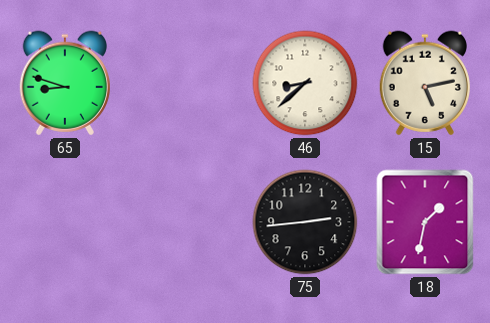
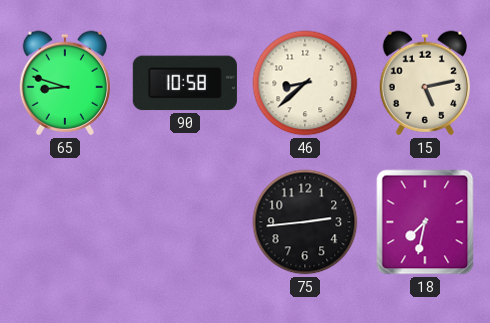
90: none -> 10:58
18: 1:32 -> 7:32
